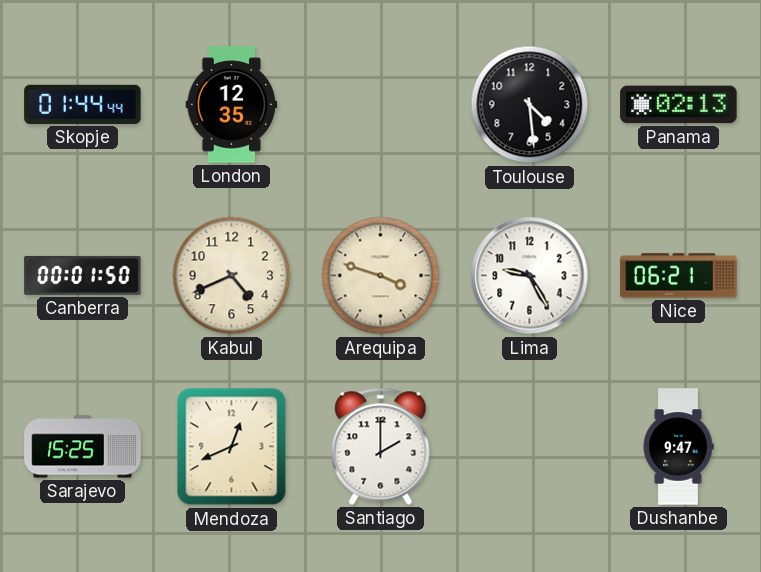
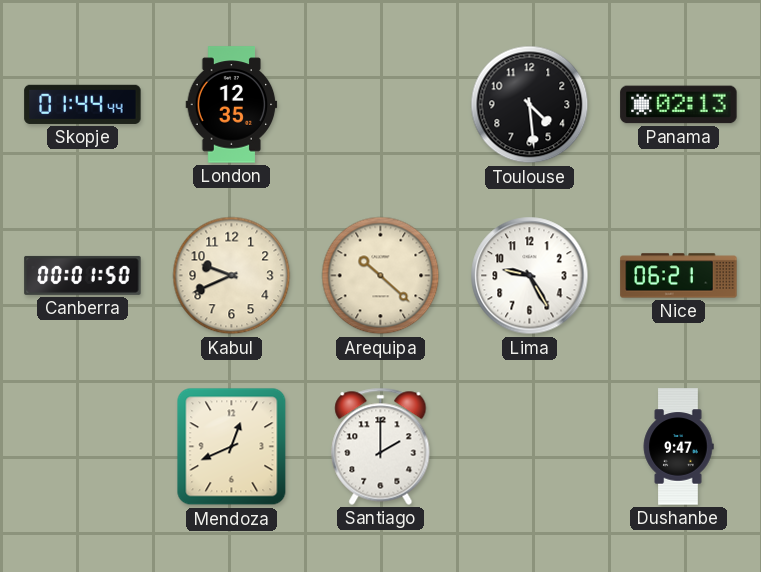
Kabul: 4:41 -> 9:41
Arequipa: 3:48 -> 10:22
Sarajevo: 15:25 -> none
